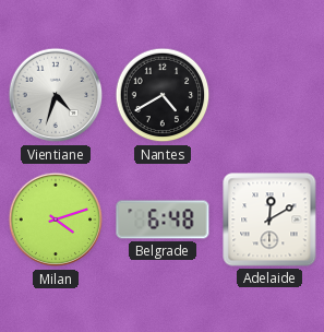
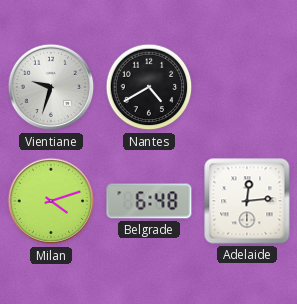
Vientiane: 4:33 -> 9:33
Adelaide: 12:10 -> 12:14
